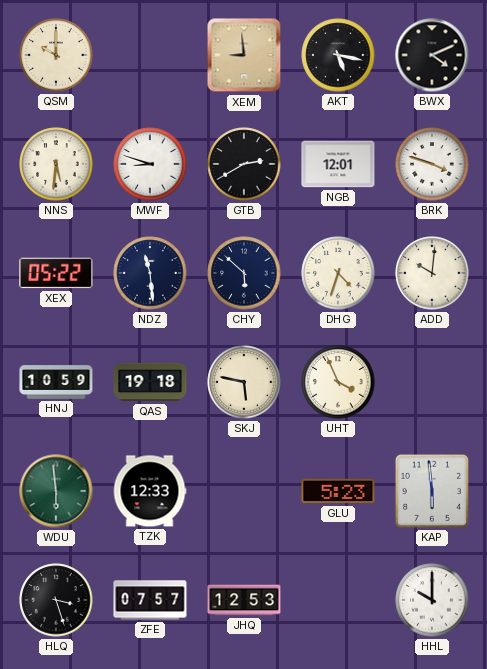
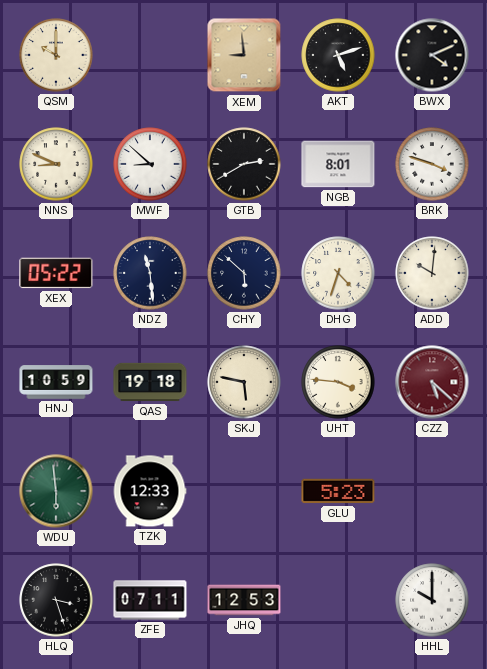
AKT: 5:17 -> 5:12
NNS: 5:31 -> 8:49
MWF: 8:48 -> 8:52
NGB: 12:01 -> 8:01
UHT: 3:56 -> 3:46
CZZ: none -> 5:22
KAP: 5:59 -> none
ZFE: 07:57 -> 07:11
